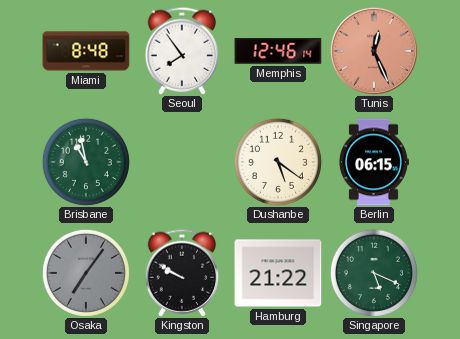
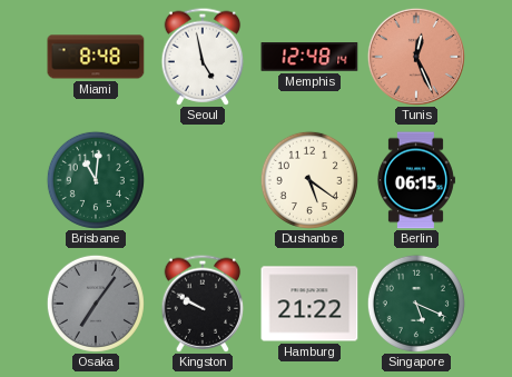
Seoul: 7:54 -> 4:58
Memphis: 12:46 -> 12:48
Brisbane: 10:58 -> 11:01
